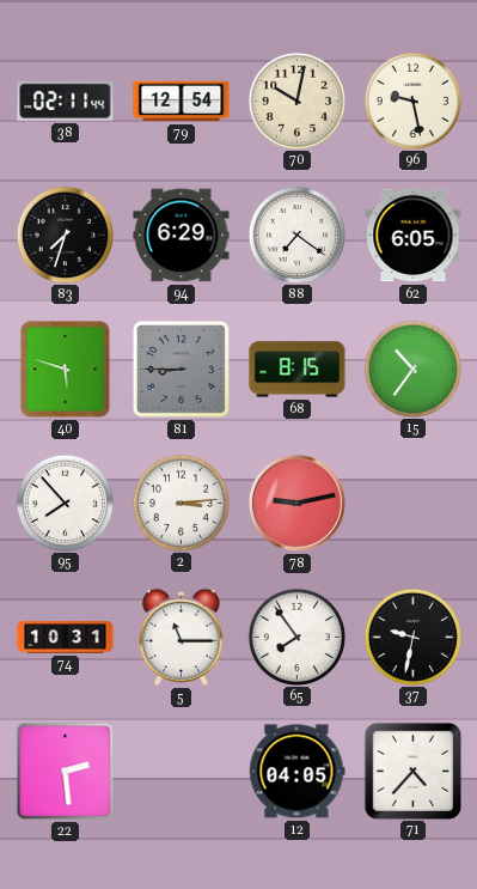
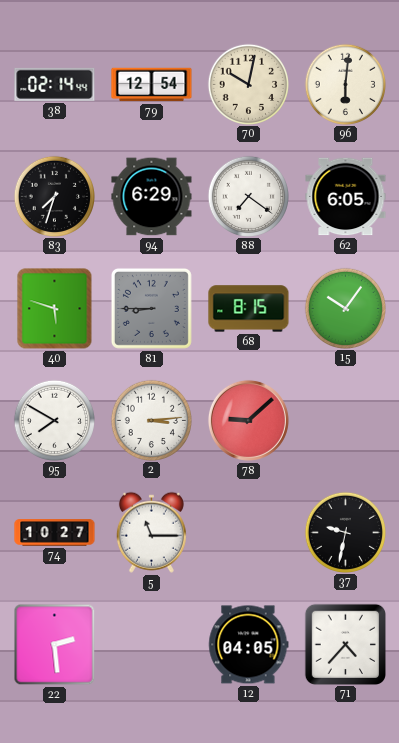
38: 02:11 -> 02:14
96: 9:28 -> 6:01
15: 10:36 -> 10:06
95: 7:53 -> 7:50
78: 9:13 -> 9:08
74: 10:31 -> 10:27
65: 7:54 -> none
